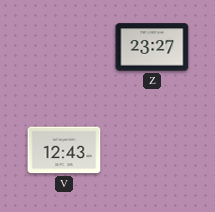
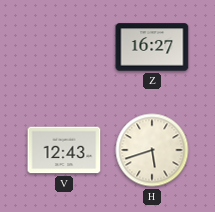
Z: 23:27 -> 16:27
H: none -> 5:42
